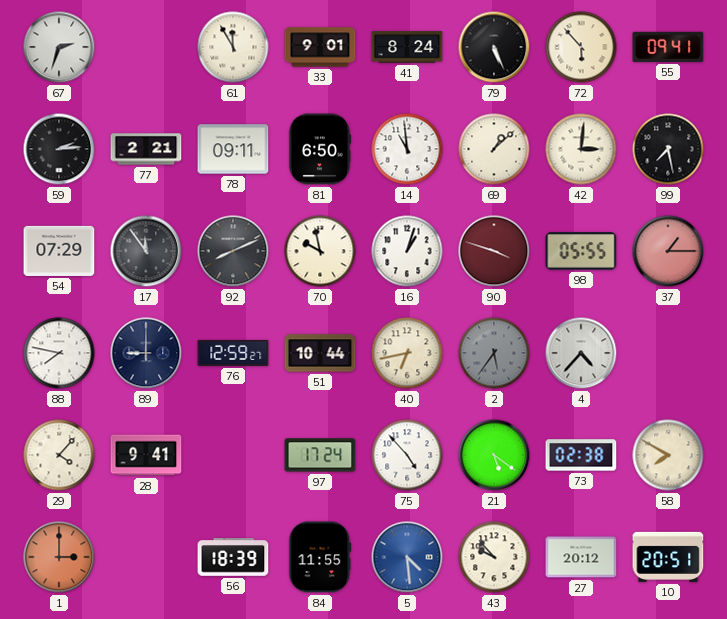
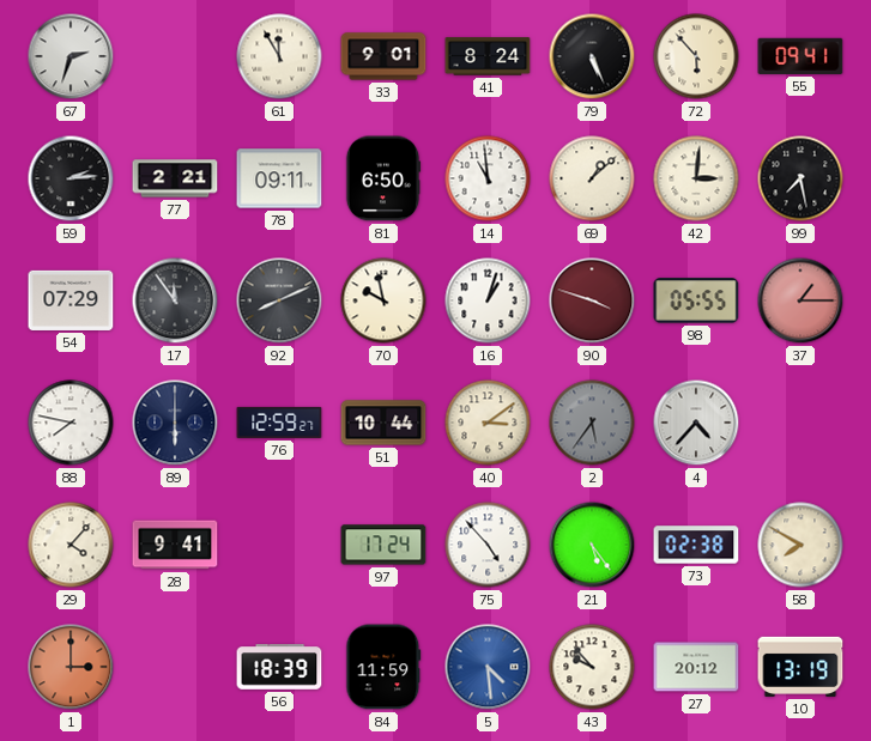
89: 9:00 -> 6:00
40: 6:43 -> 3:09
21: 5:21 -> 5:24
84: 11:55 -> 11:59
10: 20:51 -> 13:19
